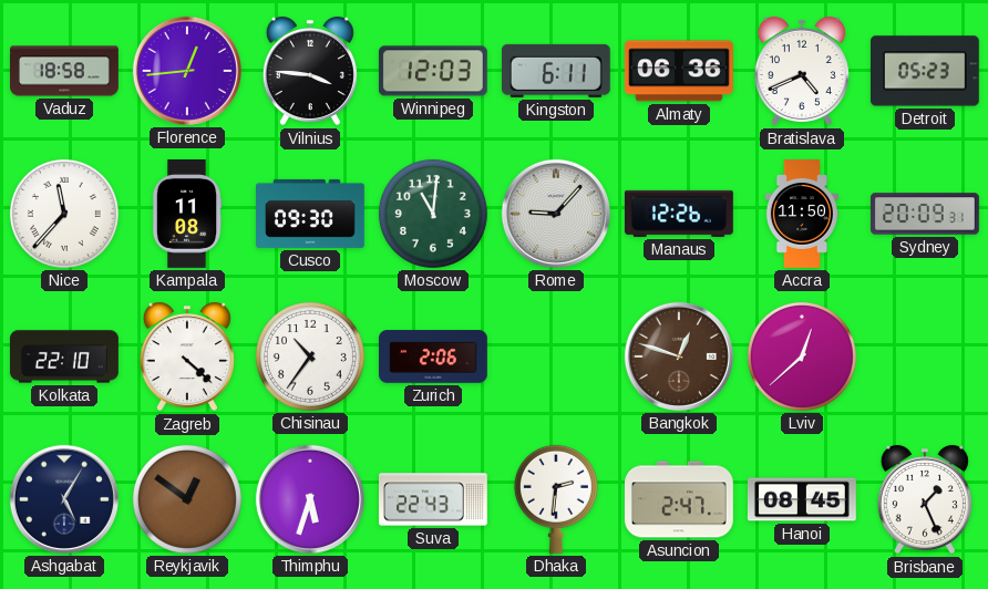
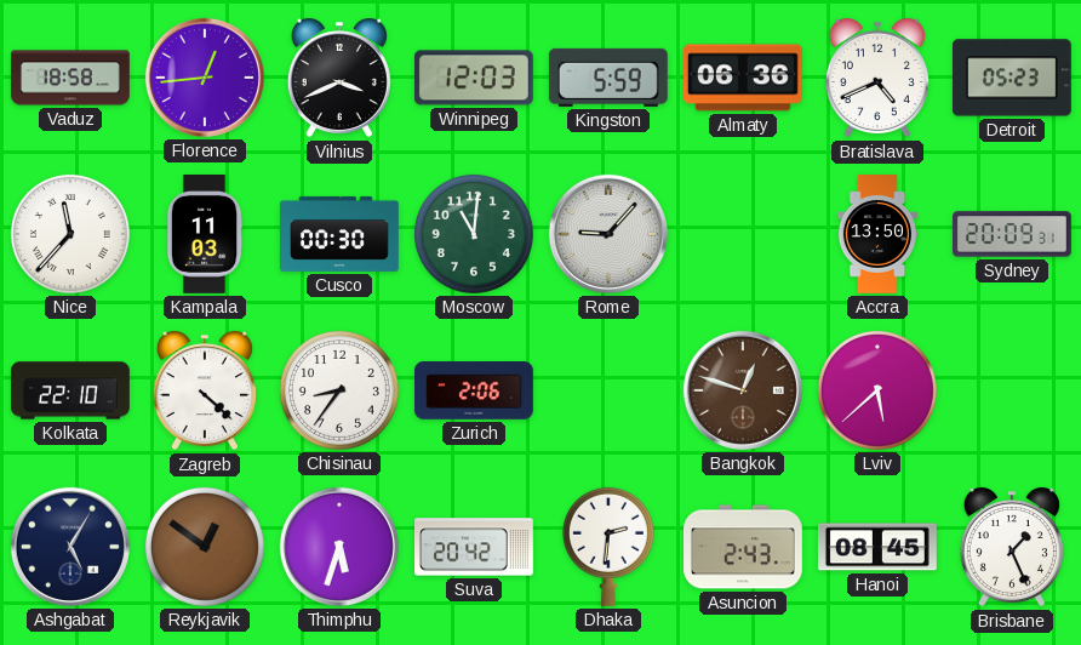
Vilnius: 3:46 -> 3:41
Kingston: 6:11 -> 5:59
Kampala: 11:08 -> 11:03
Cusco: 09:30 -> 00:30
Manaus: 12:26 -> none
Accra: 11:50 -> 13:50
Chisinau: 10:36 -> 8:36
Lviv: 12:38 -> 5:38
Suva: 22:43 -> 20:42
Asuncion: 2:47 -> 2:43
